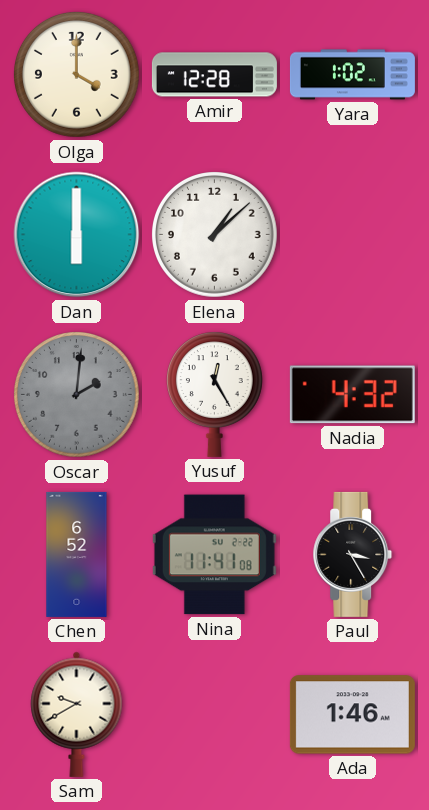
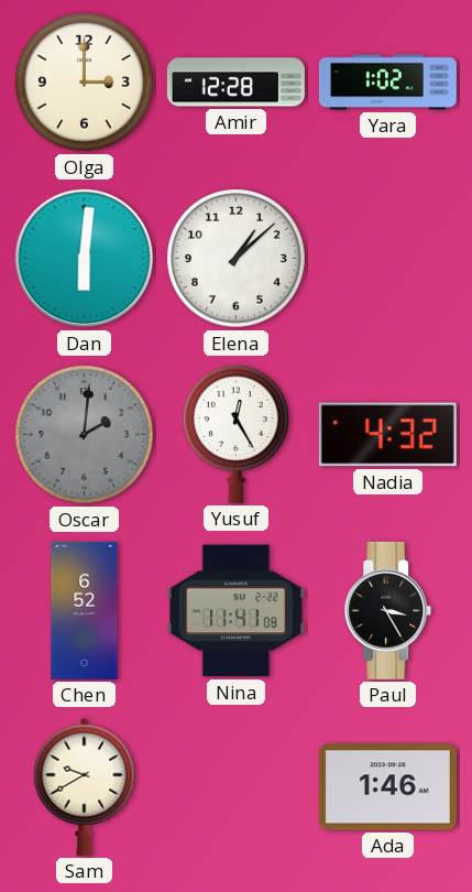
Olga: 4:00 -> 3:00
Dan: 6:00 -> 6:01
